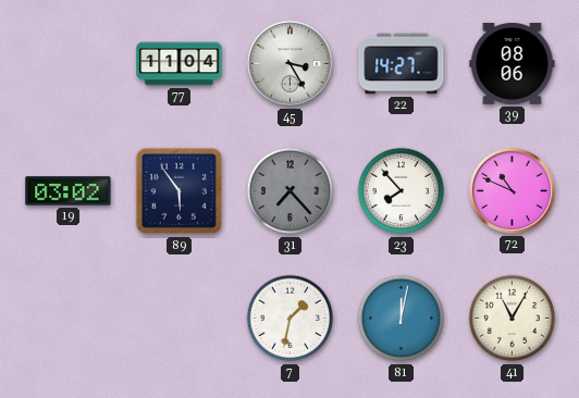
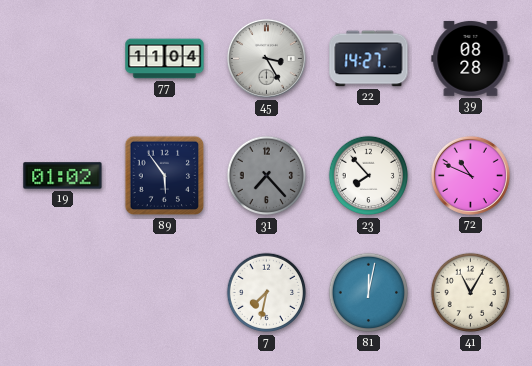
39: 08:06 -> 08:28
19: 03:02 -> 01:02
7: 1:32 -> 7:32
